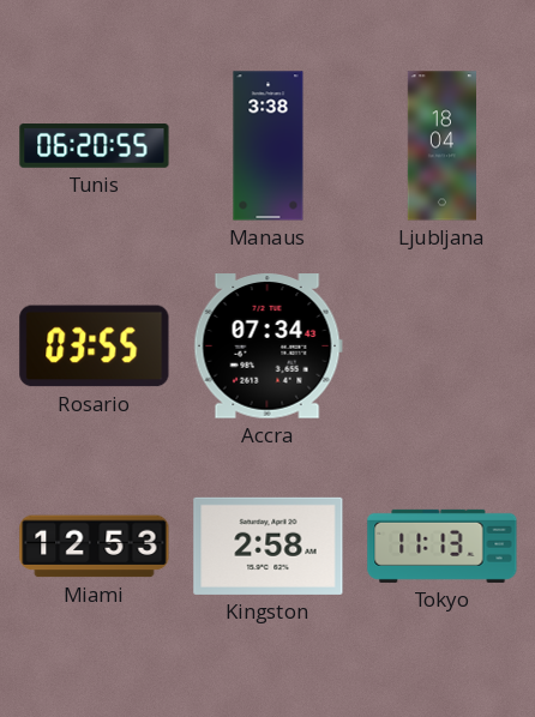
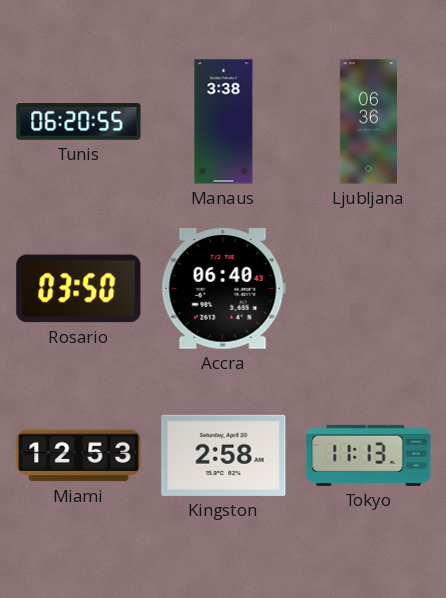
Ljubljana: 18:04 -> 06:36
Rosario: 03:55 -> 03:50
Accra: 07:34 -> 06:40
